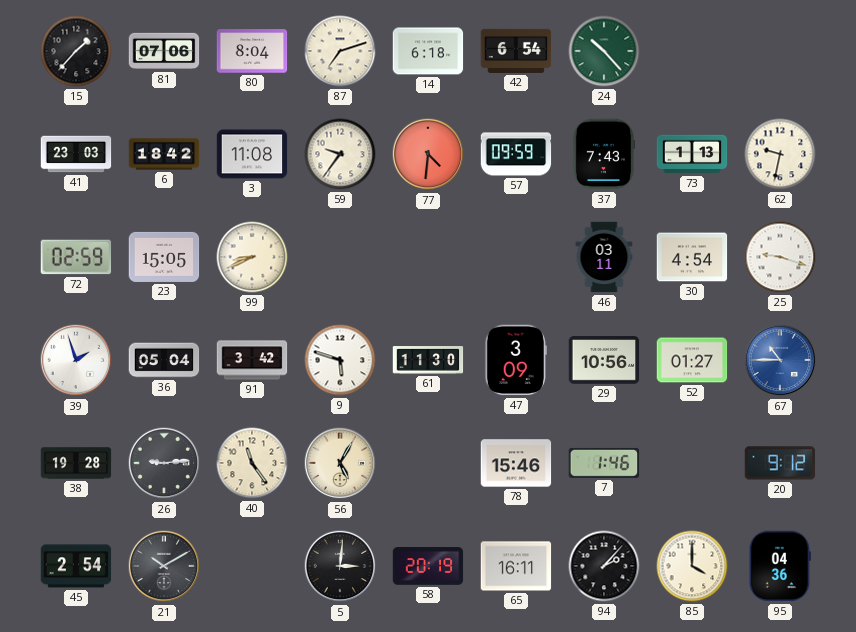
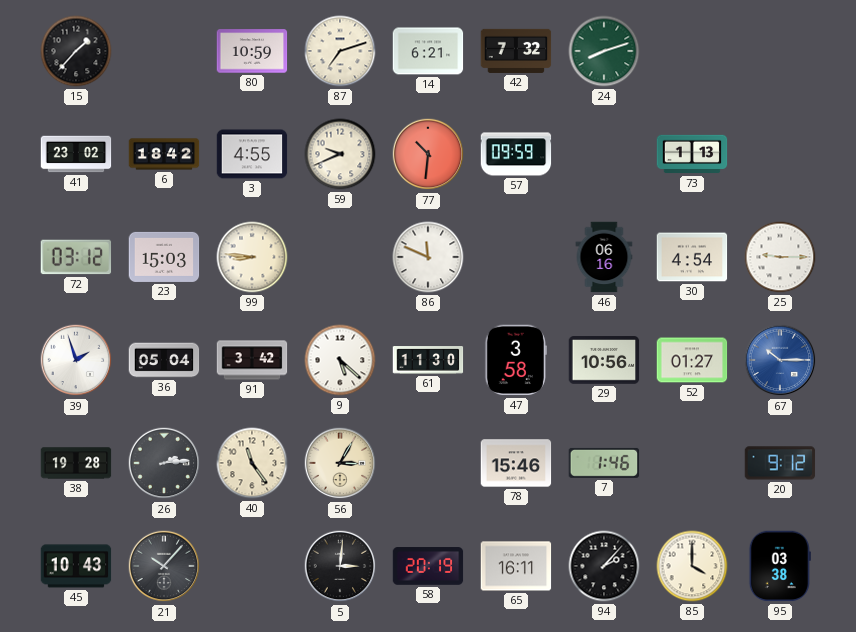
81: 07:06 -> none
80: 8:04 -> 10:59
14: 6:18 -> 6:21
42: 6:54 -> 7:32
24: 10:23 -> 8:12
41: 23:03 -> 23:02
3: 11:08 -> 4:55
59: 9:36 -> 9:41
77: 4:31 -> 10:31
37: 7:43 -> none
62: 9:32 -> none
72: 02:59 -> 03:12
23: 15:05 -> 15:03
99: 8:41 -> 8:46
86: none -> 11:49
46: 03:11 -> 06:16
25: 9:18 -> 9:15
9: 5:48 -> 5:22
47: 3:09 -> 3:58
67: 10:45 -> 10:15
26: 9:14 -> 2:14
56: 5:05 -> 3:05
45: 2:54 -> 10:43
21: 10:10 -> 10:07
95: 04:36 -> 03:38
